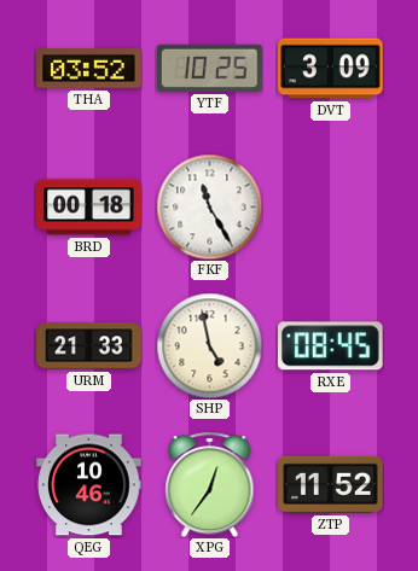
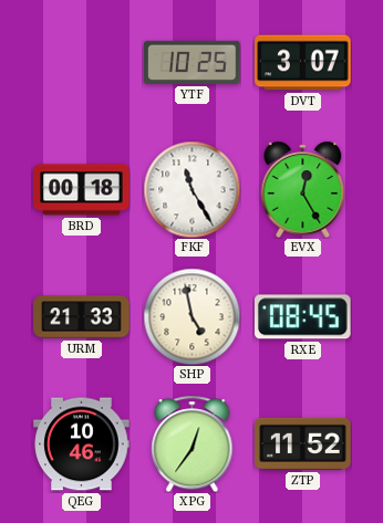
THA: 03:52 -> none
DVT: 3:09 -> 3:07
EVX: none -> 12:25
